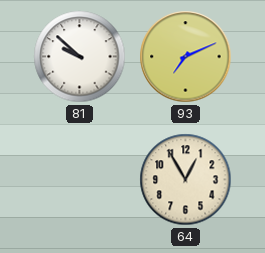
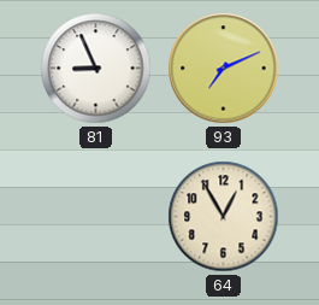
81: 9:52 -> 8:56
